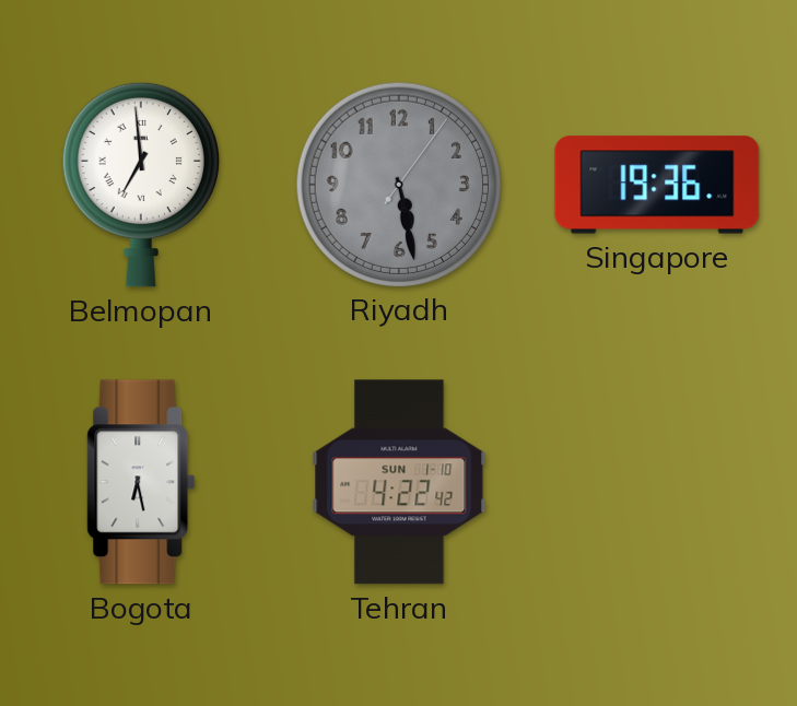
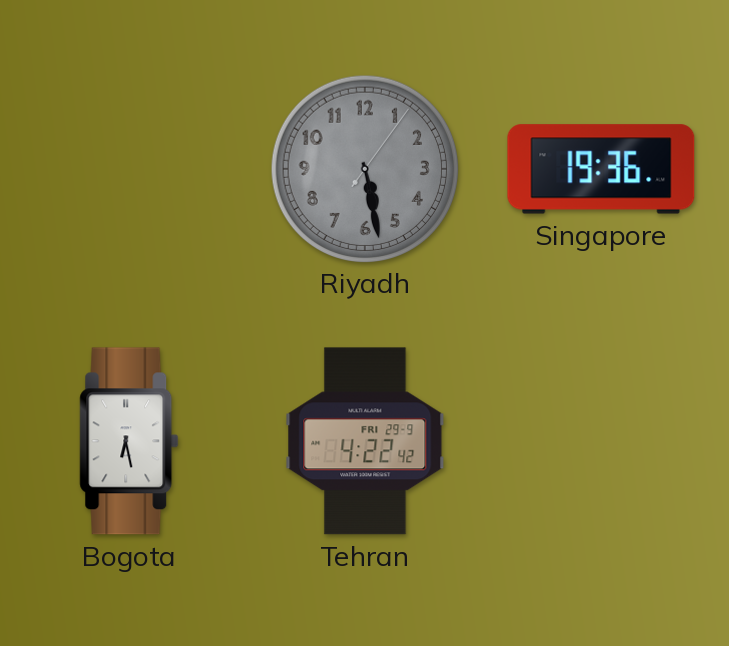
Belmopan: 6:59 -> none
Tehran date: SUN 1-10 -> FRI 29-9
